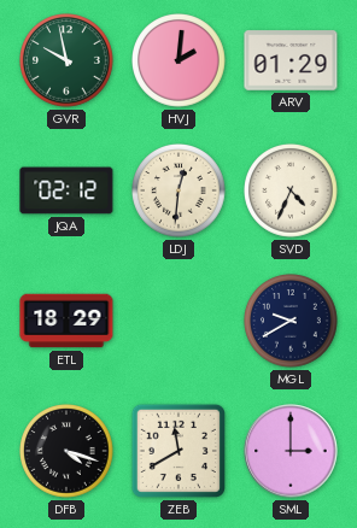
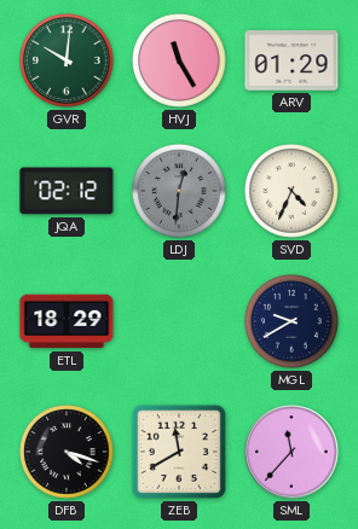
GVR: 9:58 -> 10:01
HVJ: 2:01 -> 11:25
LDJ dial: cream -> grey
SML: 3:00 -> 11:37
